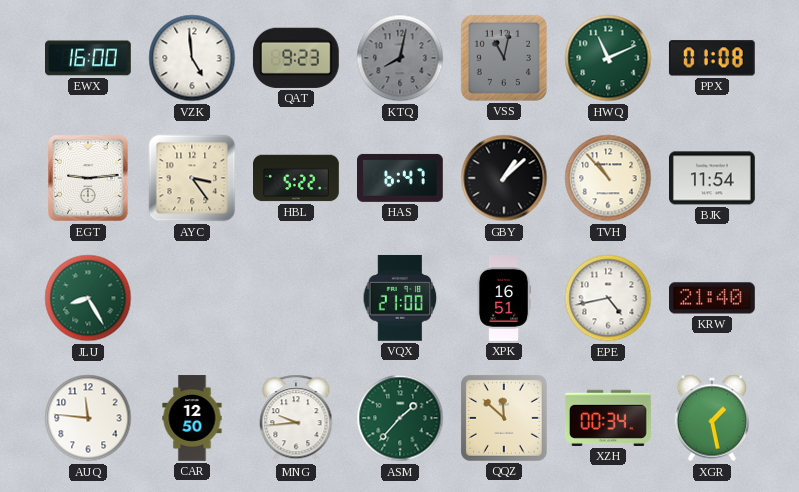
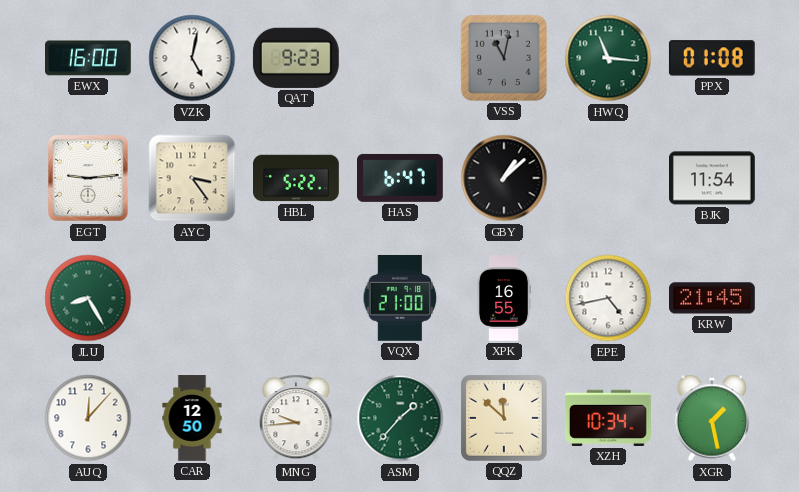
VZK: 4:59 -> 5:02
KTQ: 8:02 -> none
HWQ: 11:11 -> 11:16
TVH: 10:53 -> none
XPK: 16:51 -> 16:55
KRW: 21:40 -> 21:45
AUQ: 11:46 -> 12:07
XZH: 00:34 -> 10:34
